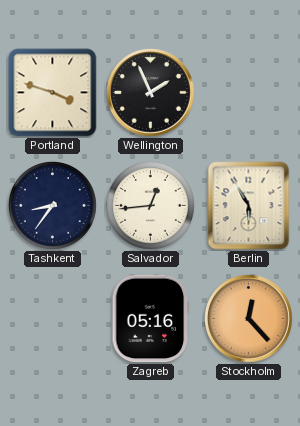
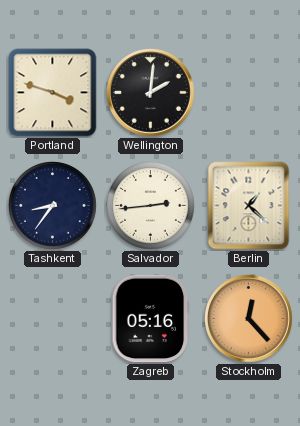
Wellington: 1:56 -> 2:01
Salvador: 12:44 -> 2:44
Berlin: 5:55 -> 1:22
